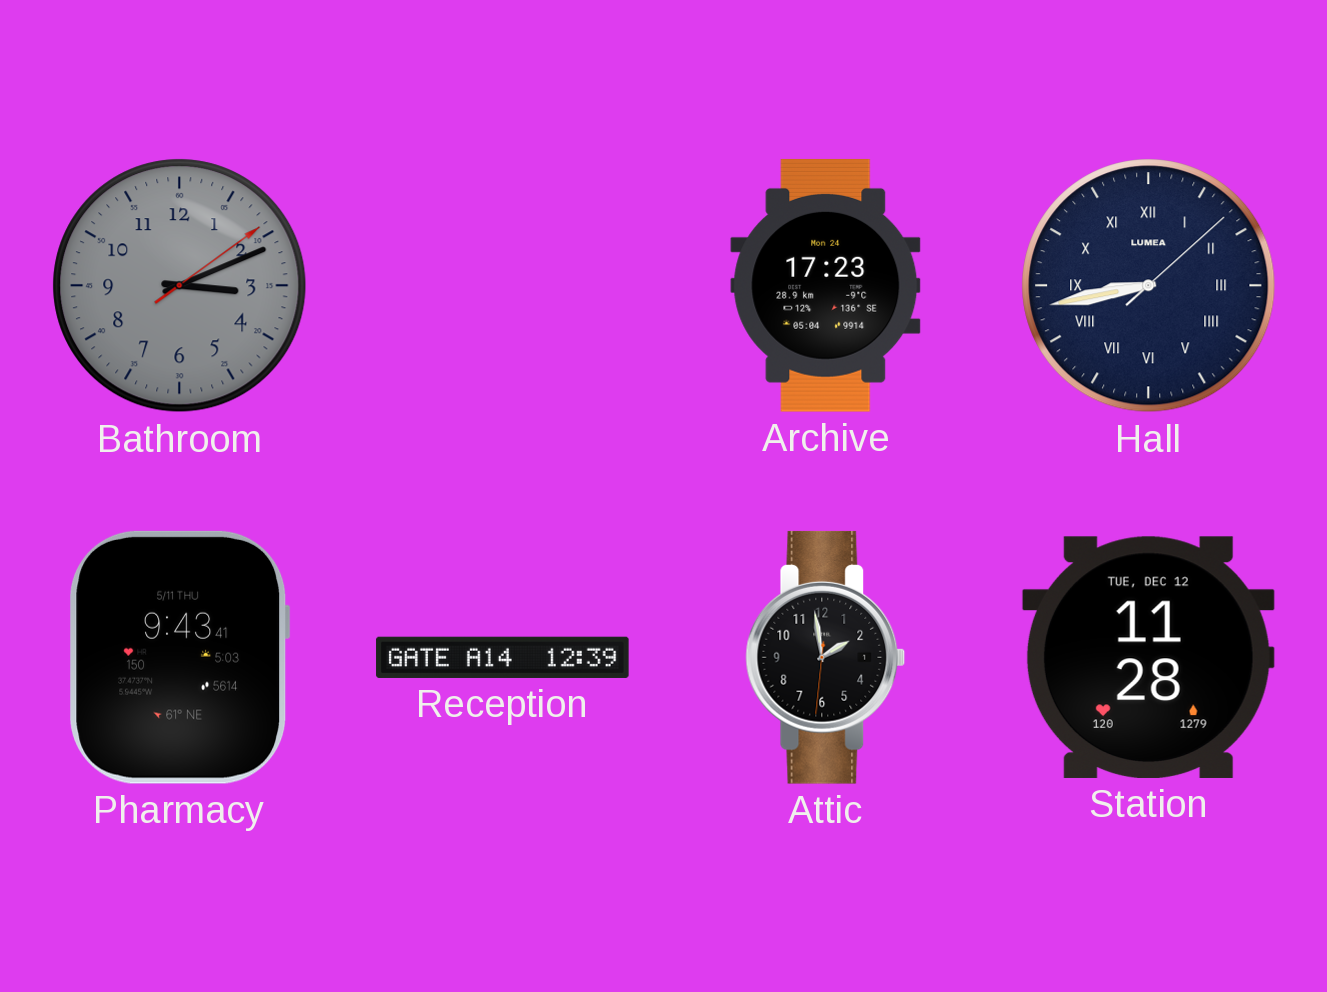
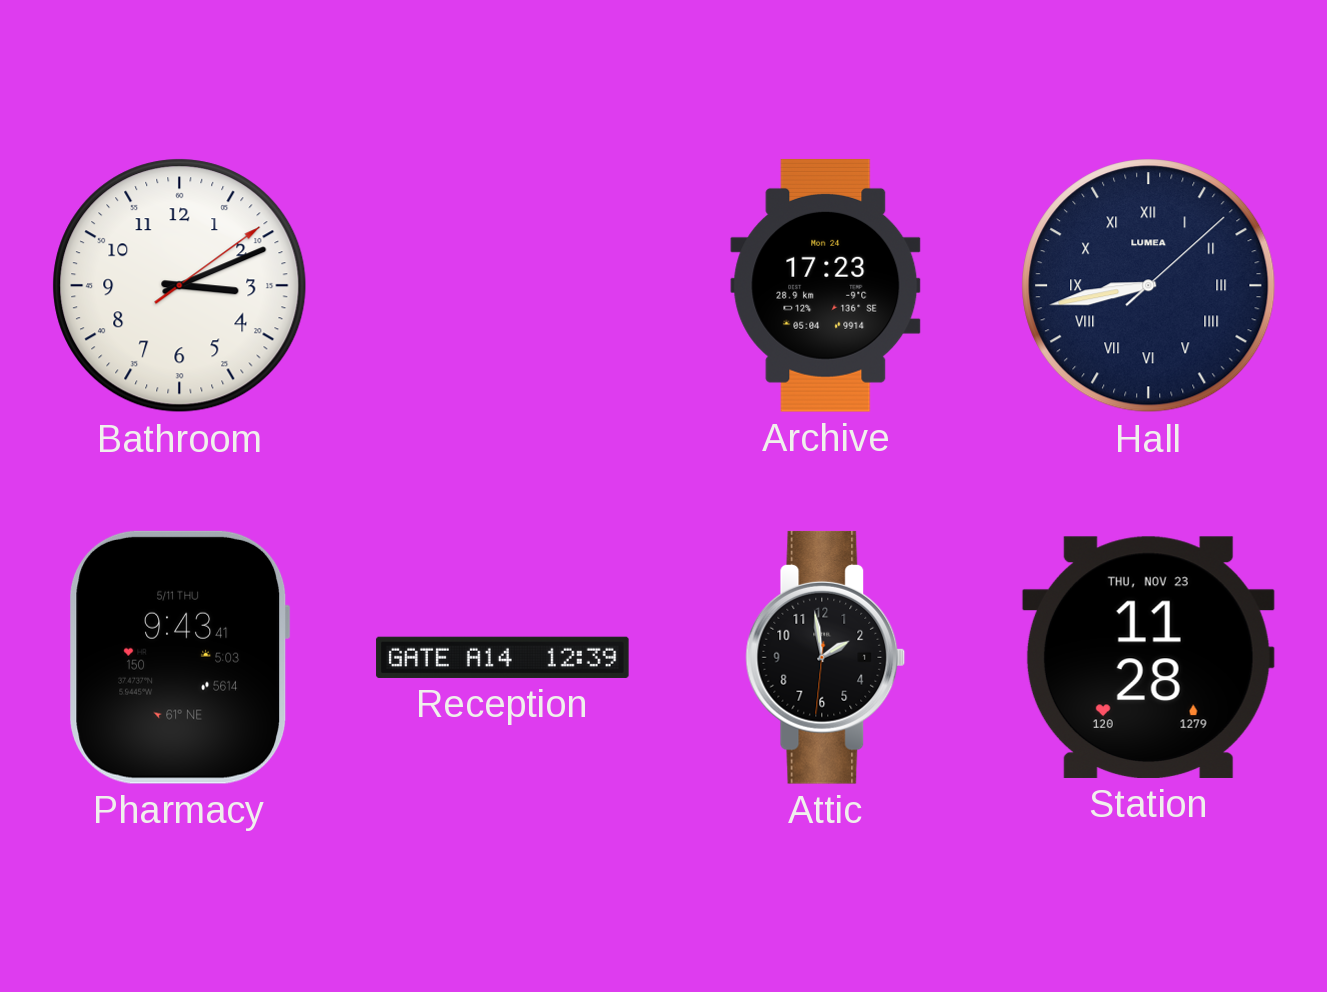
Bathroom dial: grey -> white
Station date: TUE, DEC 12 -> THU, NOV 23
